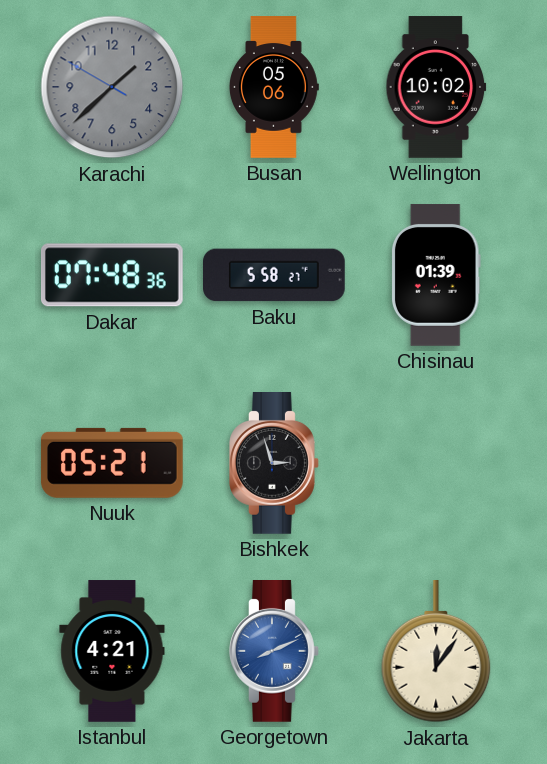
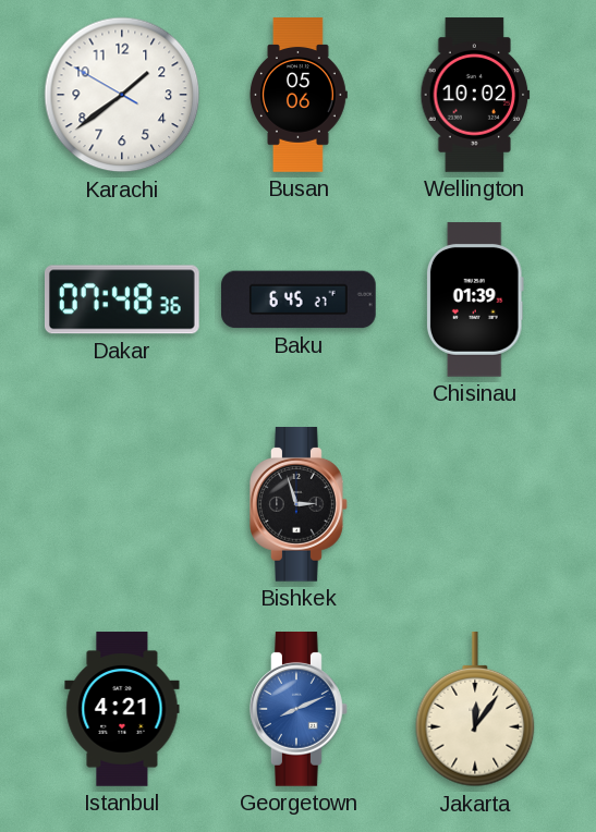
Karachi: 1:37 -> 1:38
Karachi dial: grey -> white
Baku: 5:58 -> 6:45
Nuuk: 05:21 -> none
